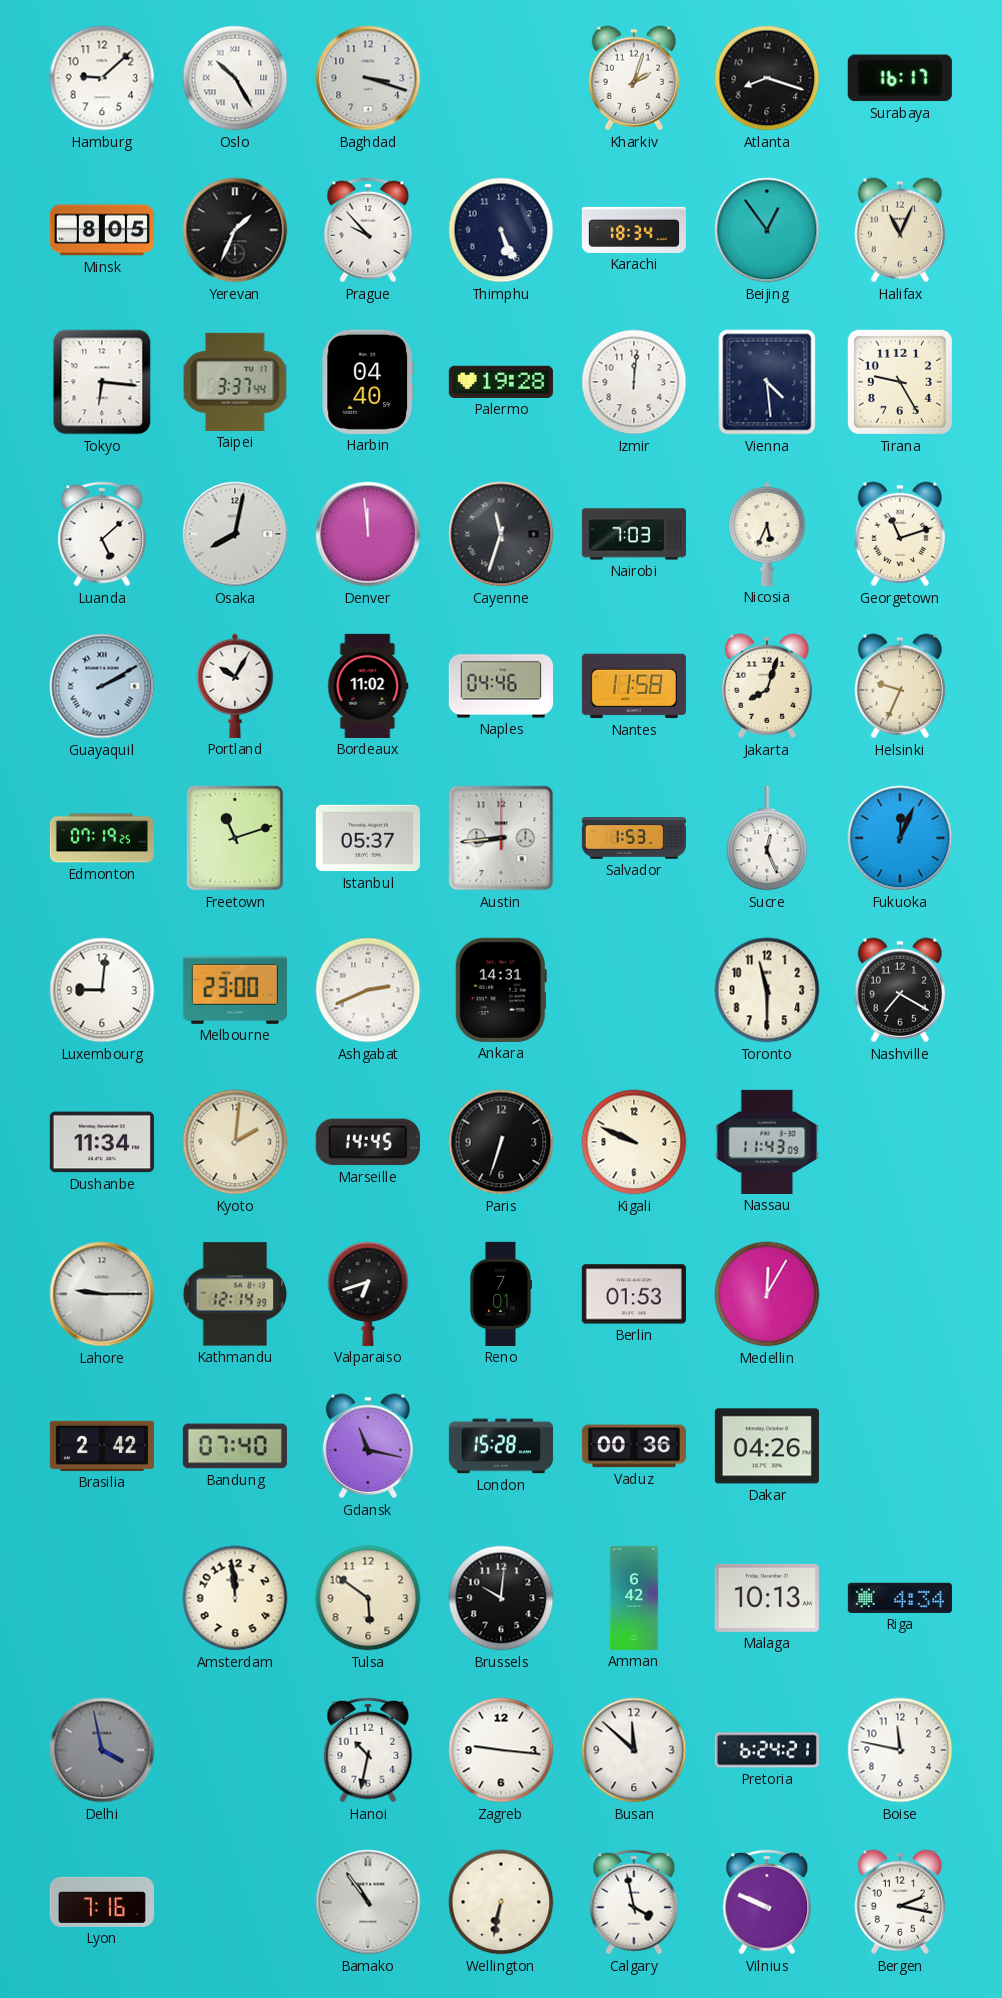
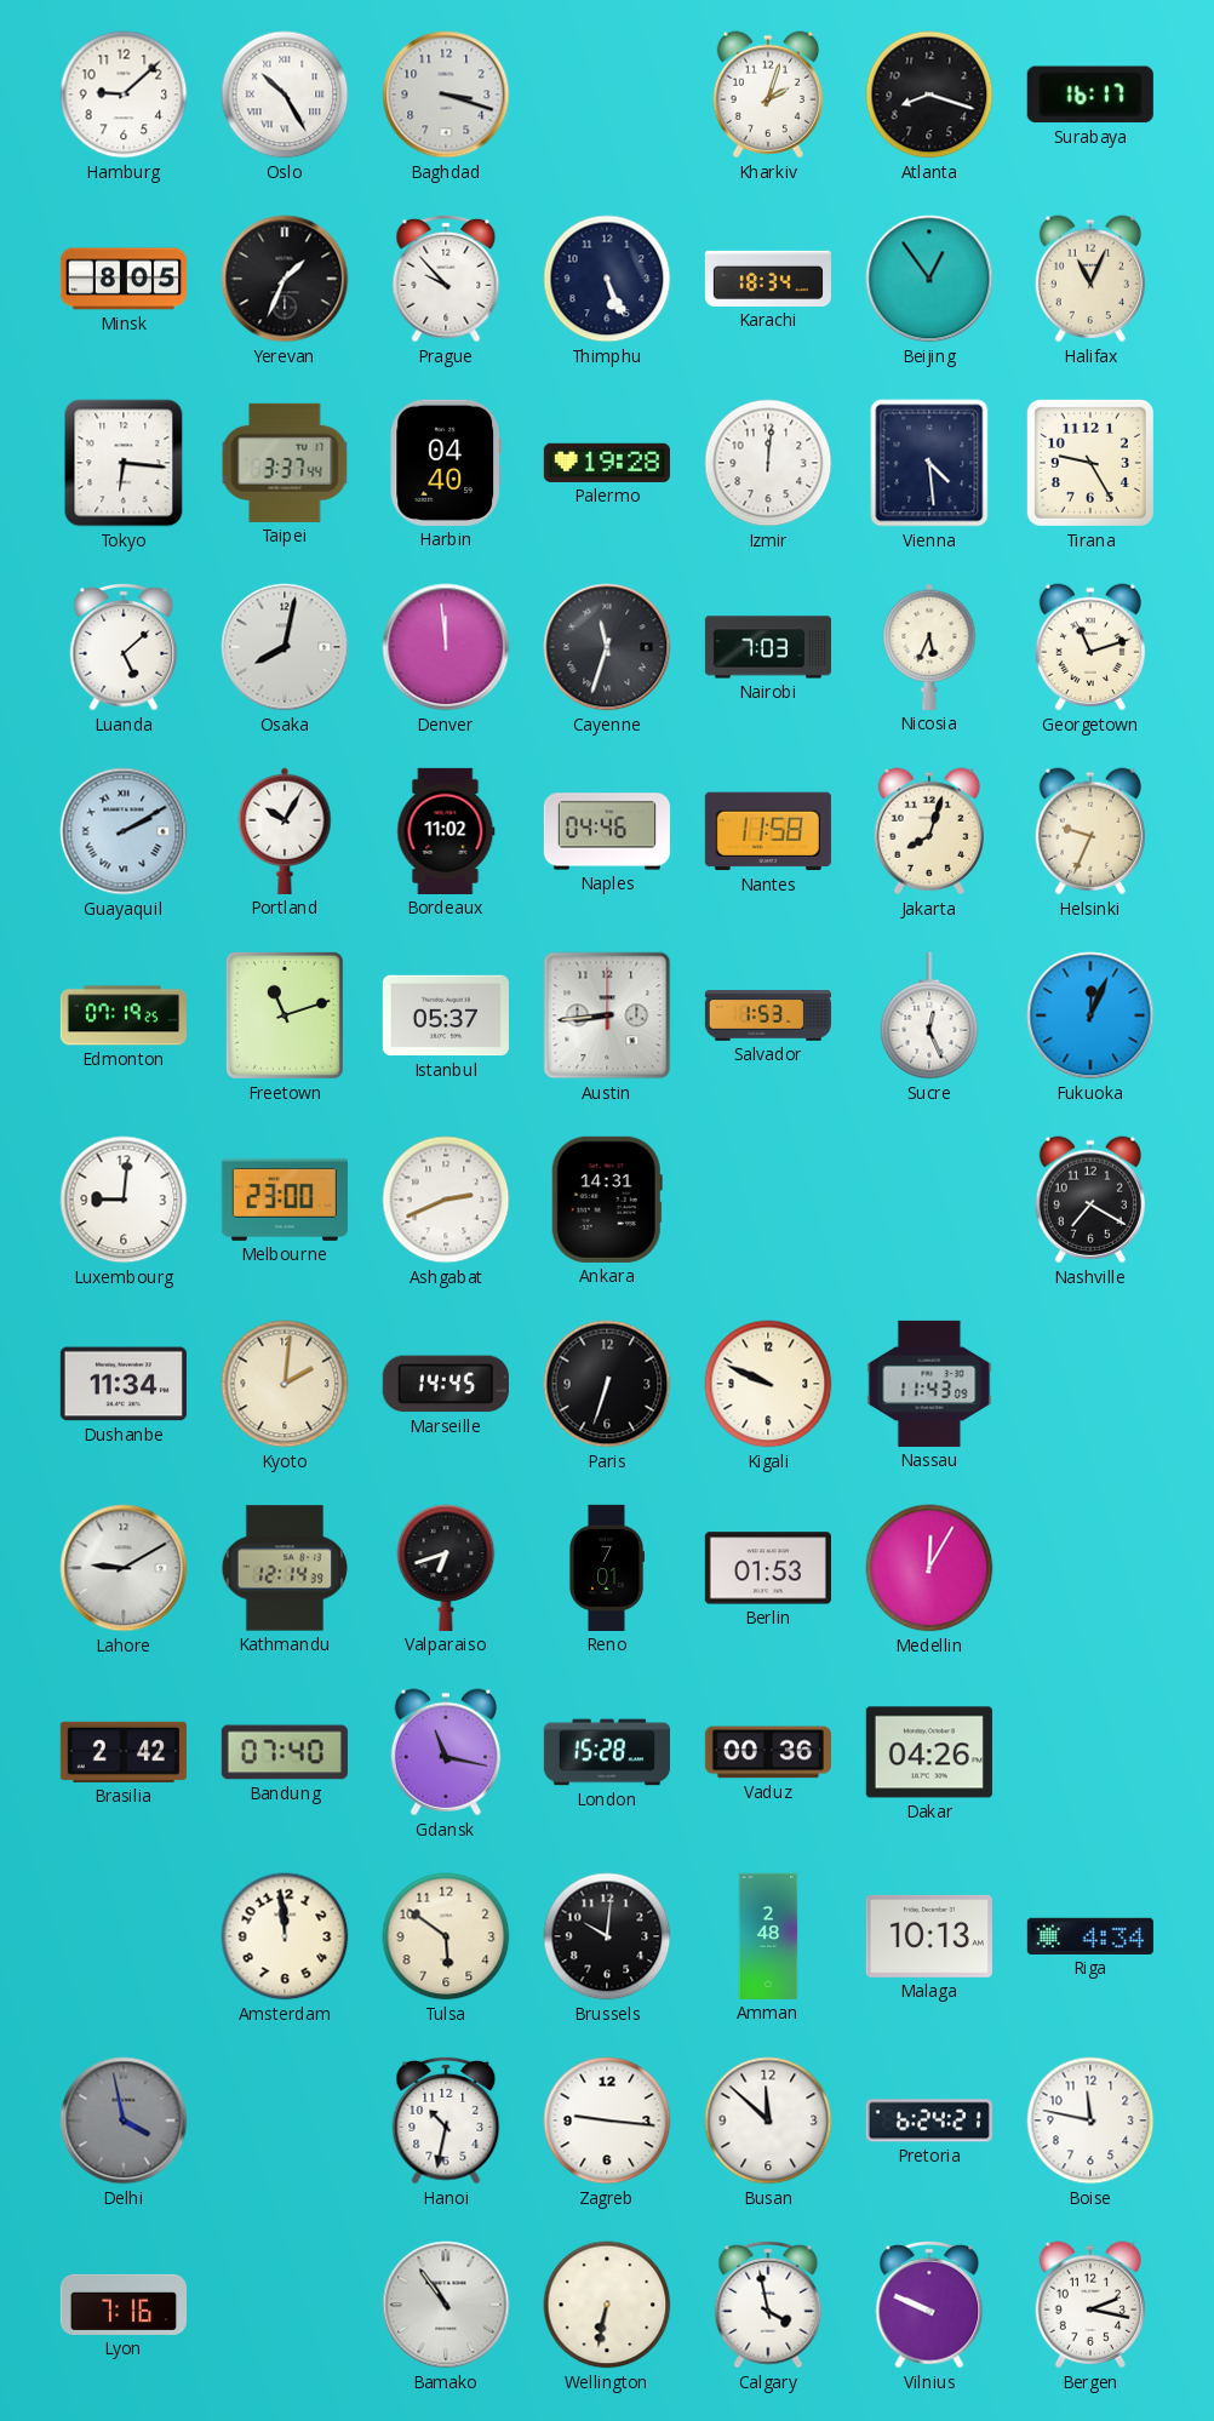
Toronto: 11:30 -> none
Lahore: 9:15 -> 9:10
Amman: 6:42 -> 2:48
